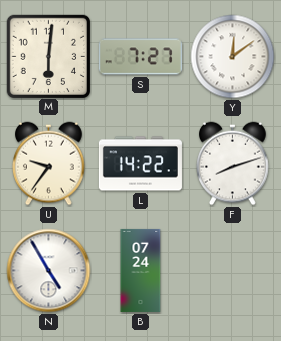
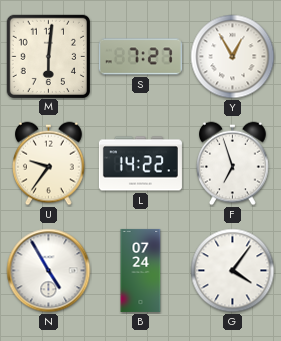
Y: 12:09 -> 12:55
F: 8:12 -> 6:57
G: none -> 4:06
